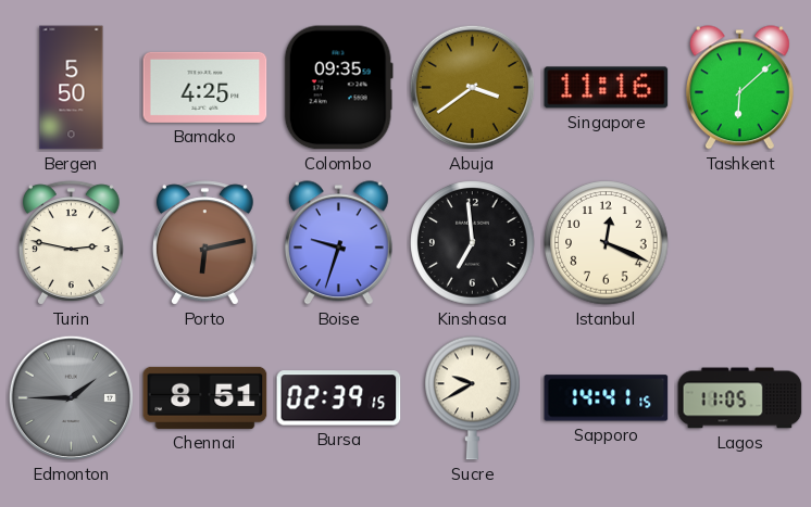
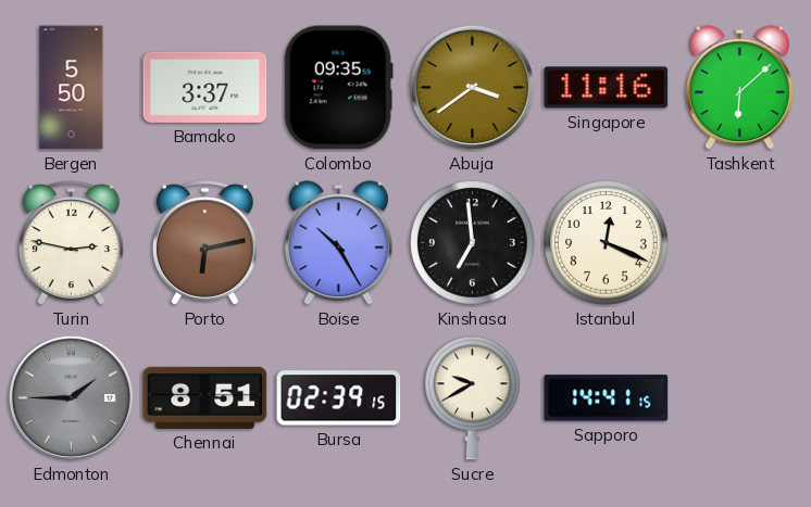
Bamako: 4:25 -> 3:37
Boise: 9:33 -> 10:25
Lagos: 11:05 -> none
